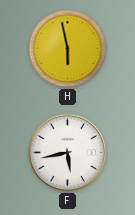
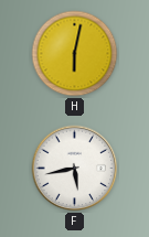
H: 5:58 -> 6:02
